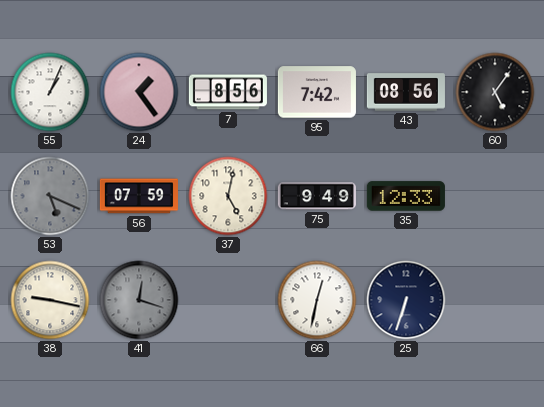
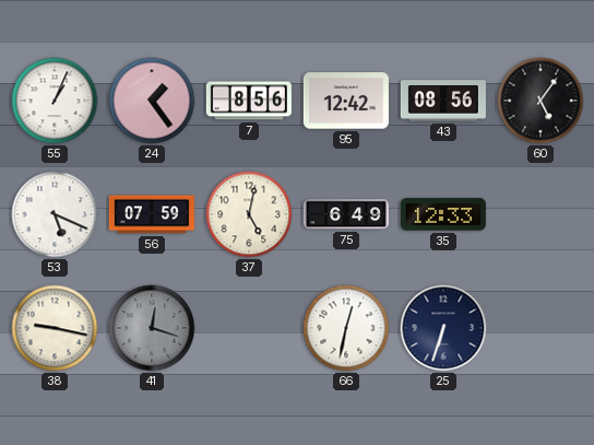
95: 7:42 -> 12:42
53 dial: grey -> white
75: 9:49 -> 6:49
